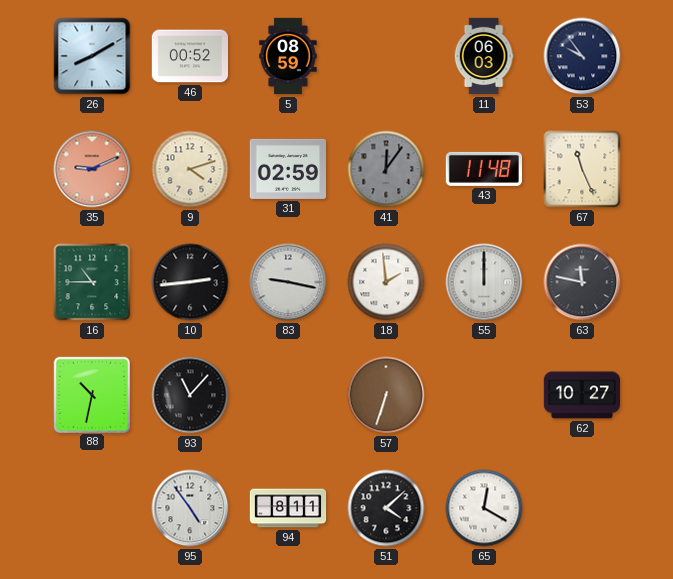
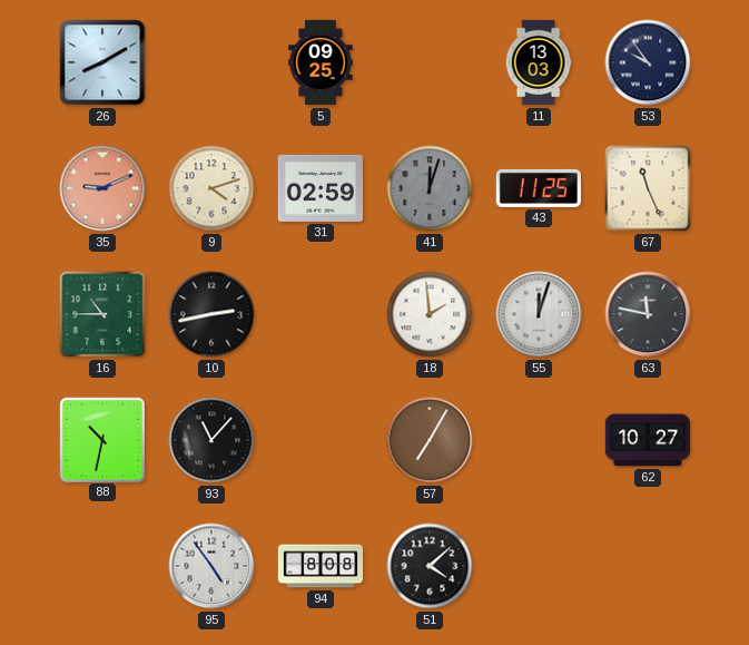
46: 00:52 -> none
5: 08:59 -> 09:25
11: 06:03 -> 13:03
41: 12:06 -> 12:03
43: 11:48 -> 11:25
10: 2:44 -> 2:43
83: 9:17 -> none
55: 12:00 -> 12:03
57: 6:33 -> 7:05
94: 8:11 -> 8:08
65: 12:20 -> none
